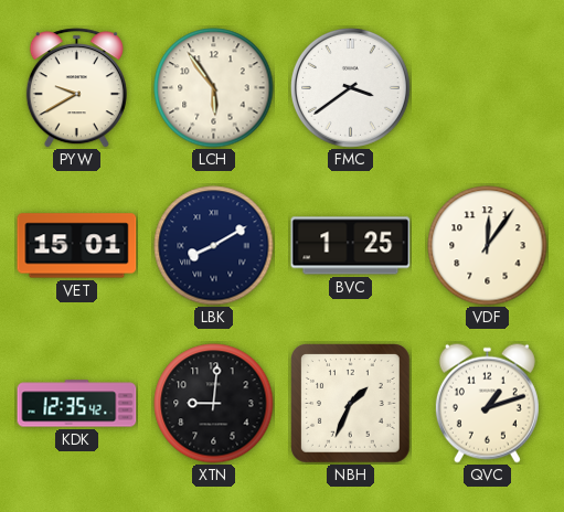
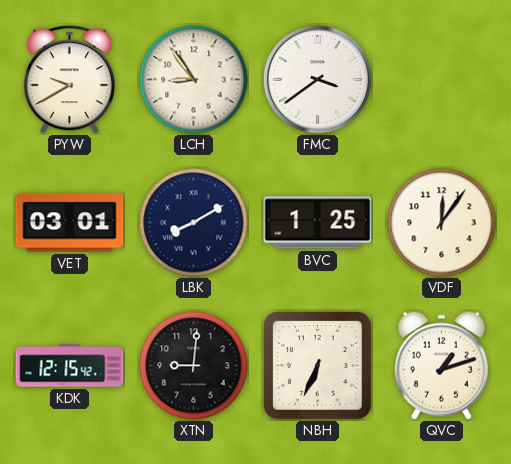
LCH: 5:54 -> 8:54
VET: 15:01 -> 03:01
KDK: 12:35 -> 12:15
NBH: 1:34 -> 6:34
